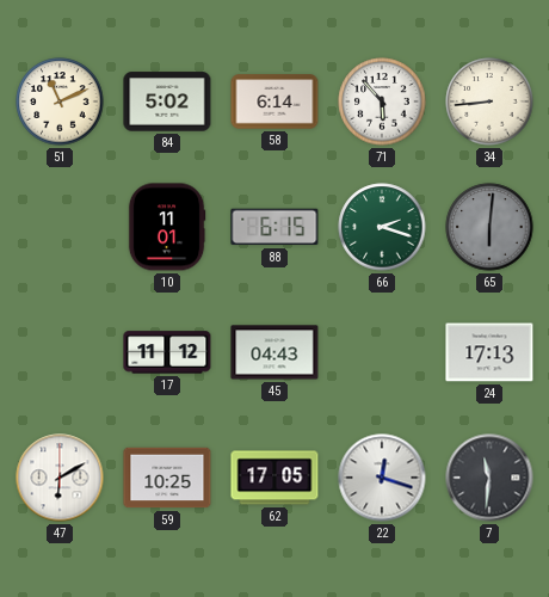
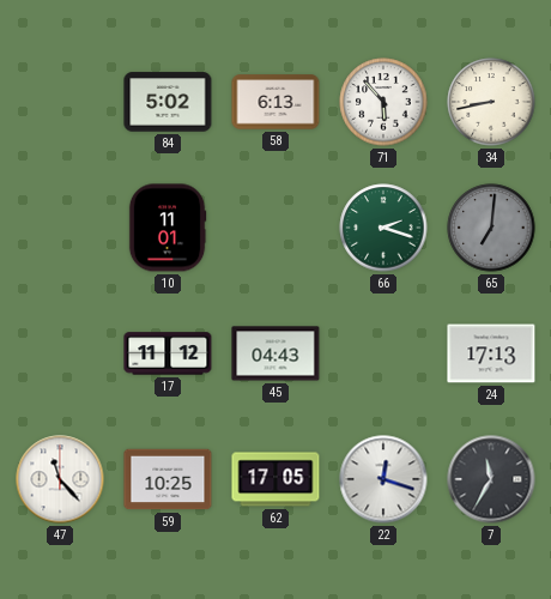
51: 11:11 -> none
58: 6:14 -> 6:13
34: 8:44 -> 8:43
88: 6:15 -> none
65: 6:01 -> 7:01
47: 6:10 -> 11:23
7: 11:31 -> 11:35
